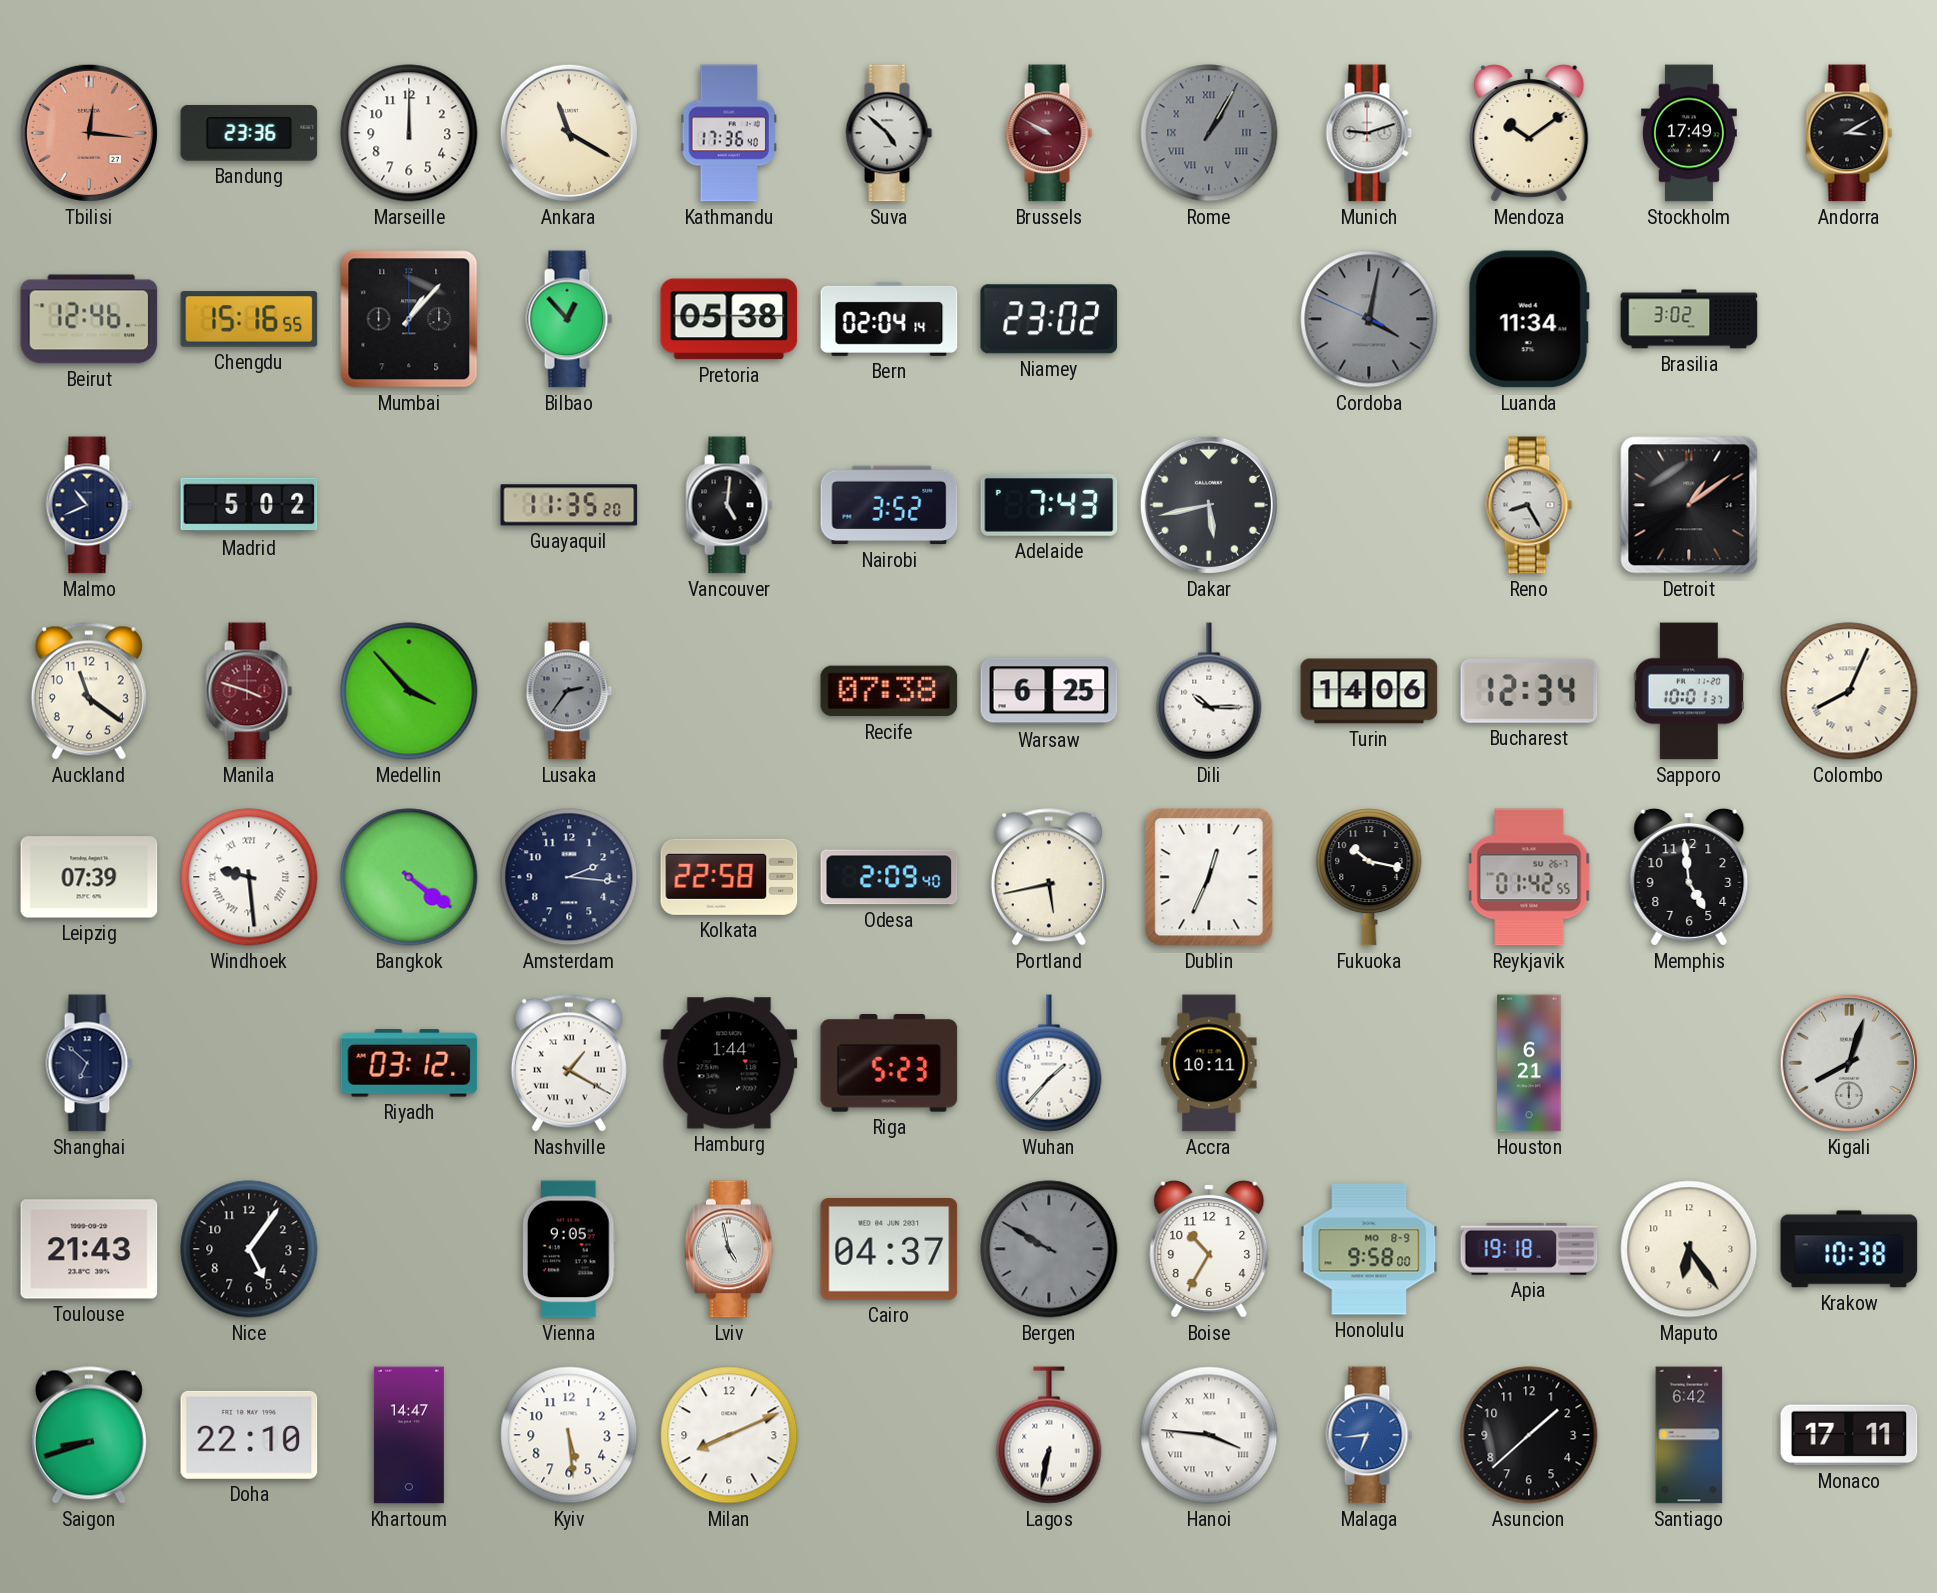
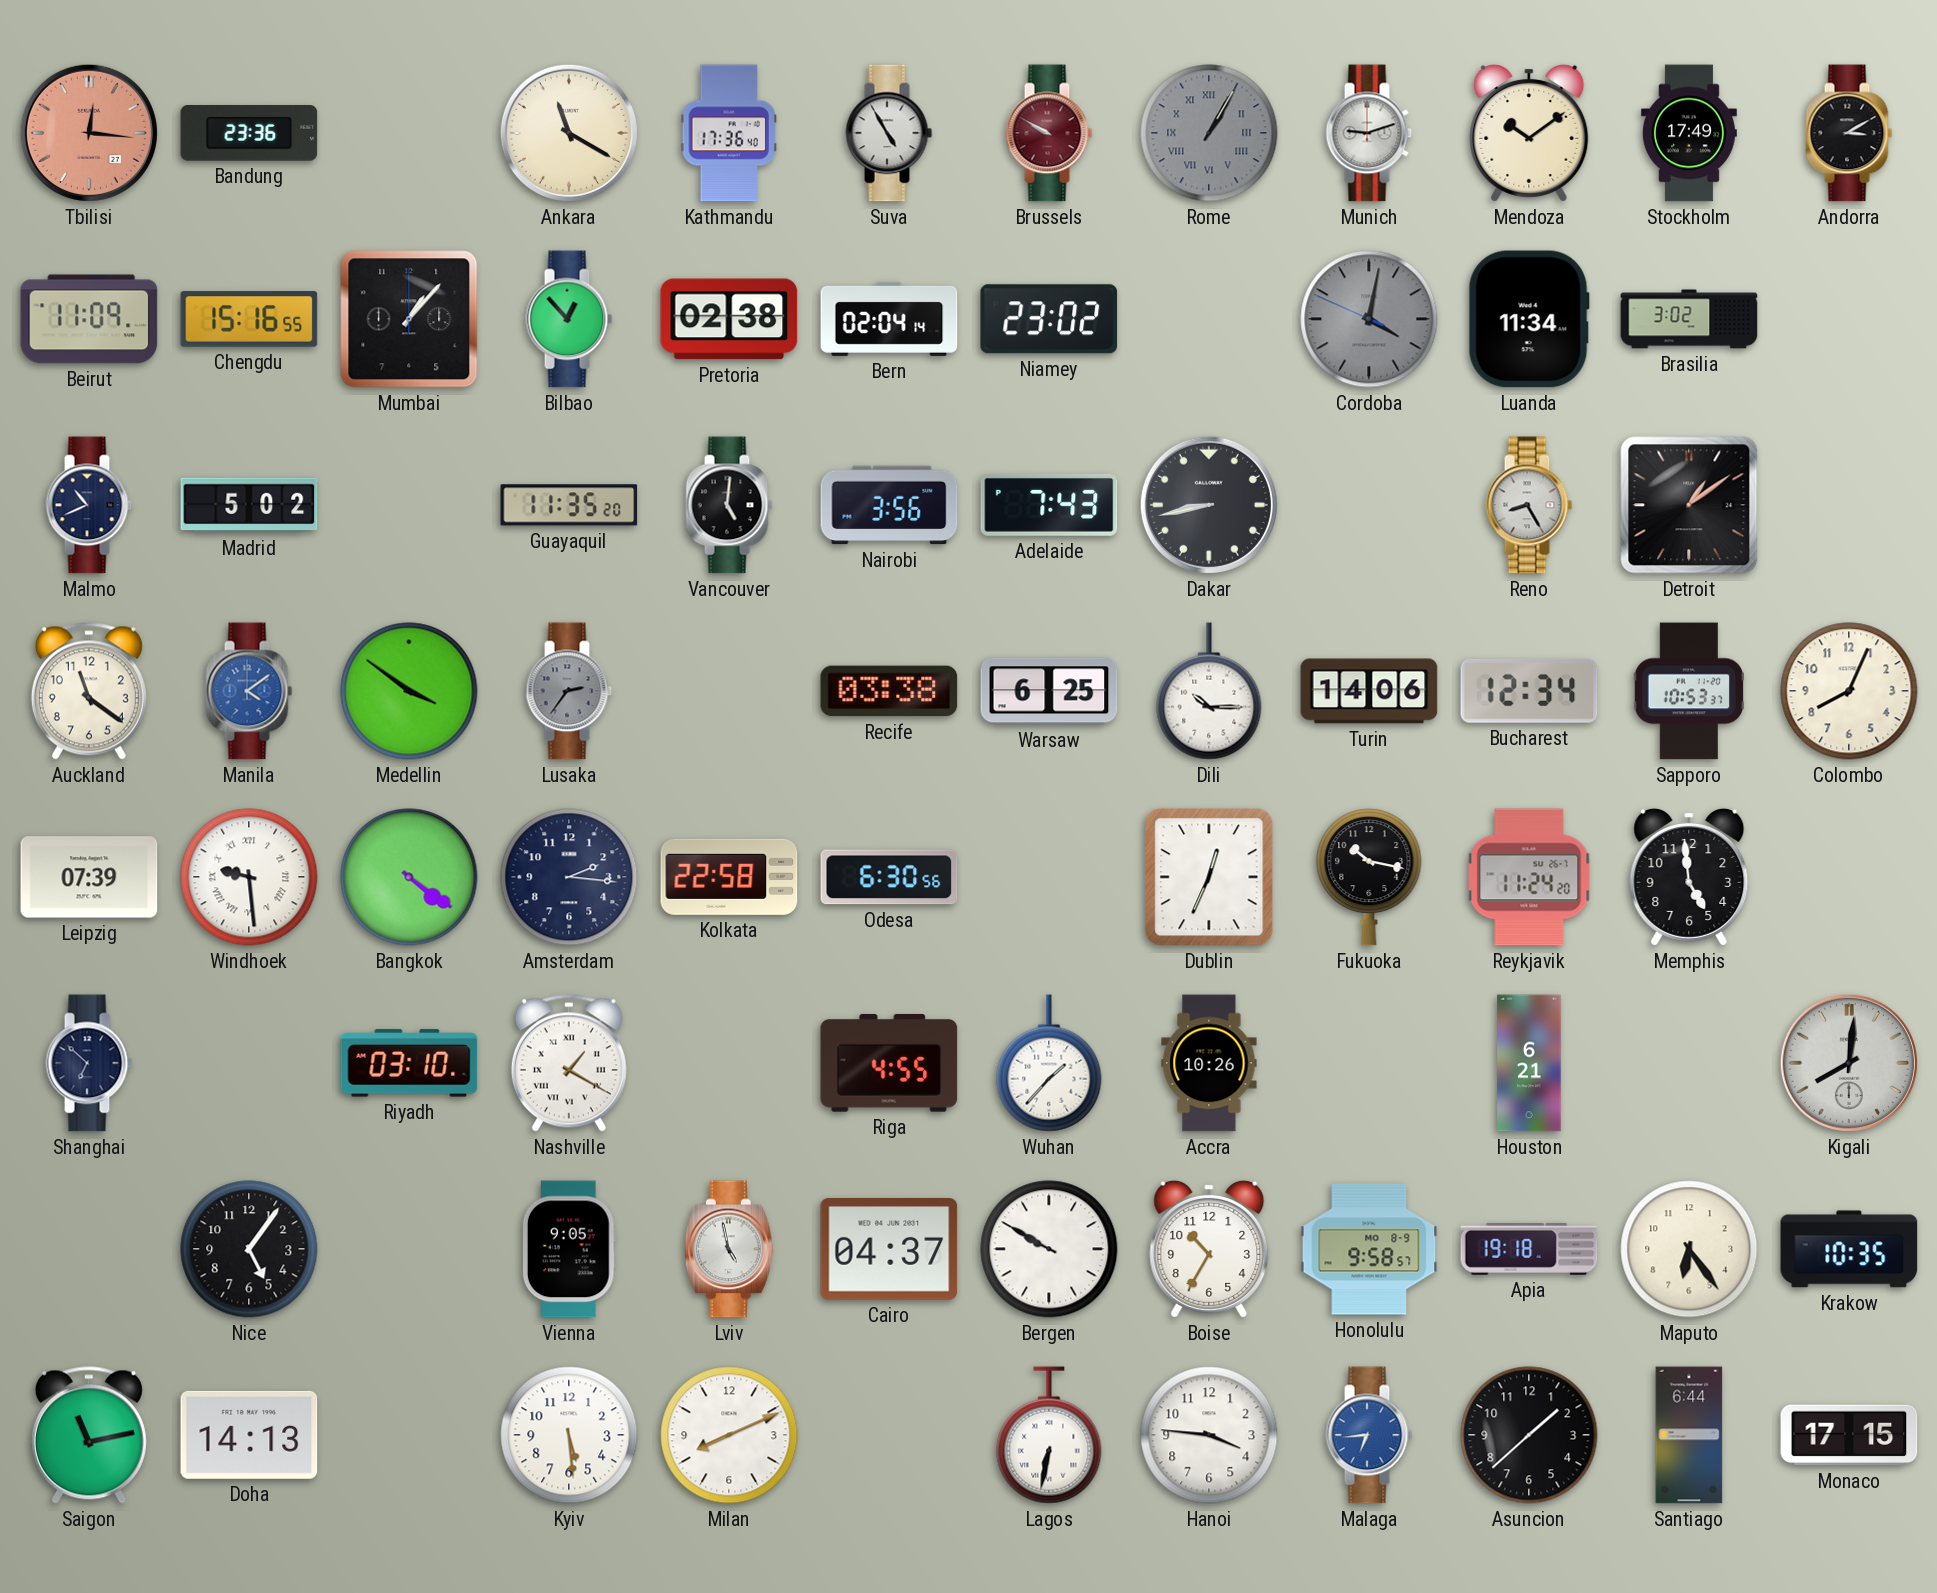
Marseille: 12:00 -> none
Suva: 4:52 -> 4:55
Beirut: 12:46 -> 11:09
Pretoria: 05:38 -> 02:38
Nairobi: 3:52 -> 3:56
Dakar: 5:43 -> 8:43
Manila: 3:48 -> 4:09
Manila dial: burgundy -> blue
Medellin: 3:53 -> 3:51
Recife: 07:38 -> 03:38
Sapporo: 10:01 -> 10:53
Colombo numerals: Roman -> Arabic
Odesa: 2:09 -> 6:30
Portland: 5:43 -> none
Reykjavik: 01:42 -> 11:24
Riyadh: 03:12 -> 03:10
Hamburg: 1:44 -> none
Riga: 5:23 -> 4:55
Accra: 10:11 -> 10:26
Kigali: 8:03 -> 8:01
Toulouse: 21:43 -> none
Bergen dial: grey -> white
Honolulu: 9:58:00 -> 9:58:57
Krakow: 10:38 -> 10:35
Saigon: 8:42 -> 11:13
Doha: 22:10 -> 14:13
Khartoum: 14:47 -> none
Hanoi numerals: Roman -> Arabic
Santiago: 6:42 -> 6:44
Monaco: 17:11 -> 17:15
